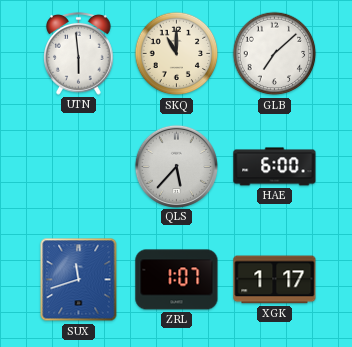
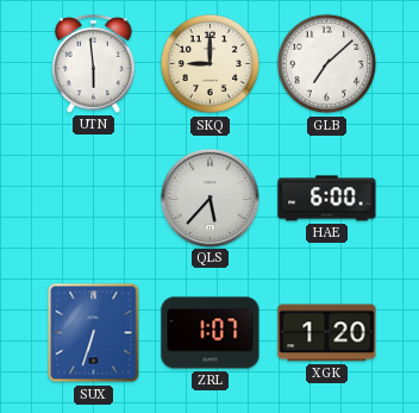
SKQ: 11:00 -> 9:00
SUX: 11:42 -> 6:33
XGK: 1:17 -> 1:20
